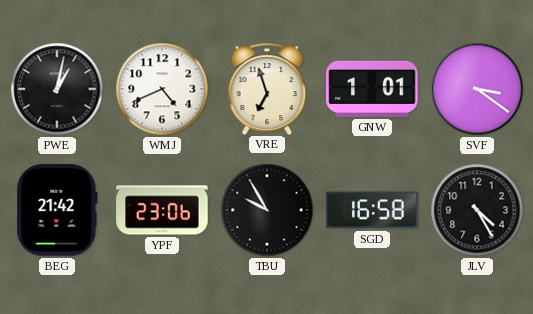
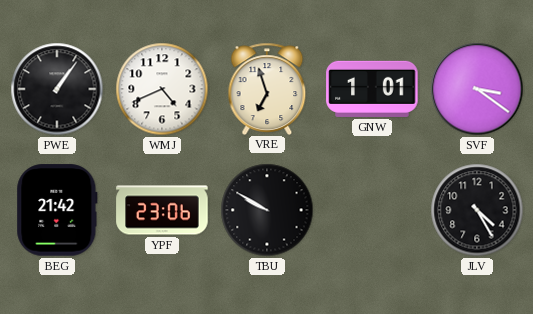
PWE: 1:02 -> 1:06
TBU: 9:55 -> 9:50
SGD: 16:58 -> none
